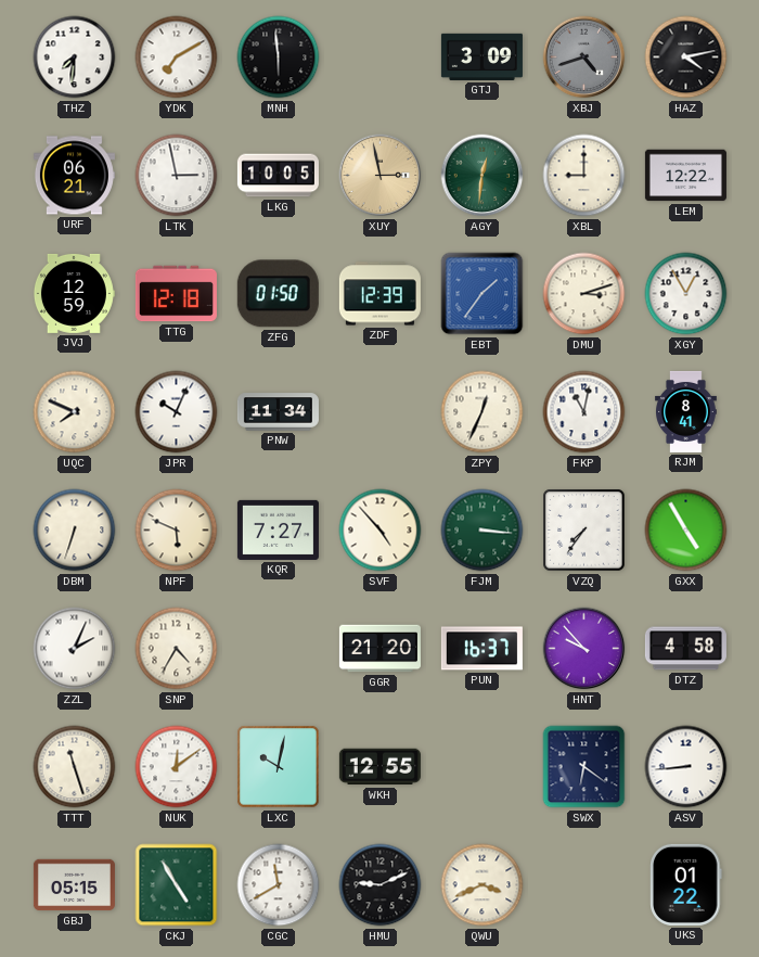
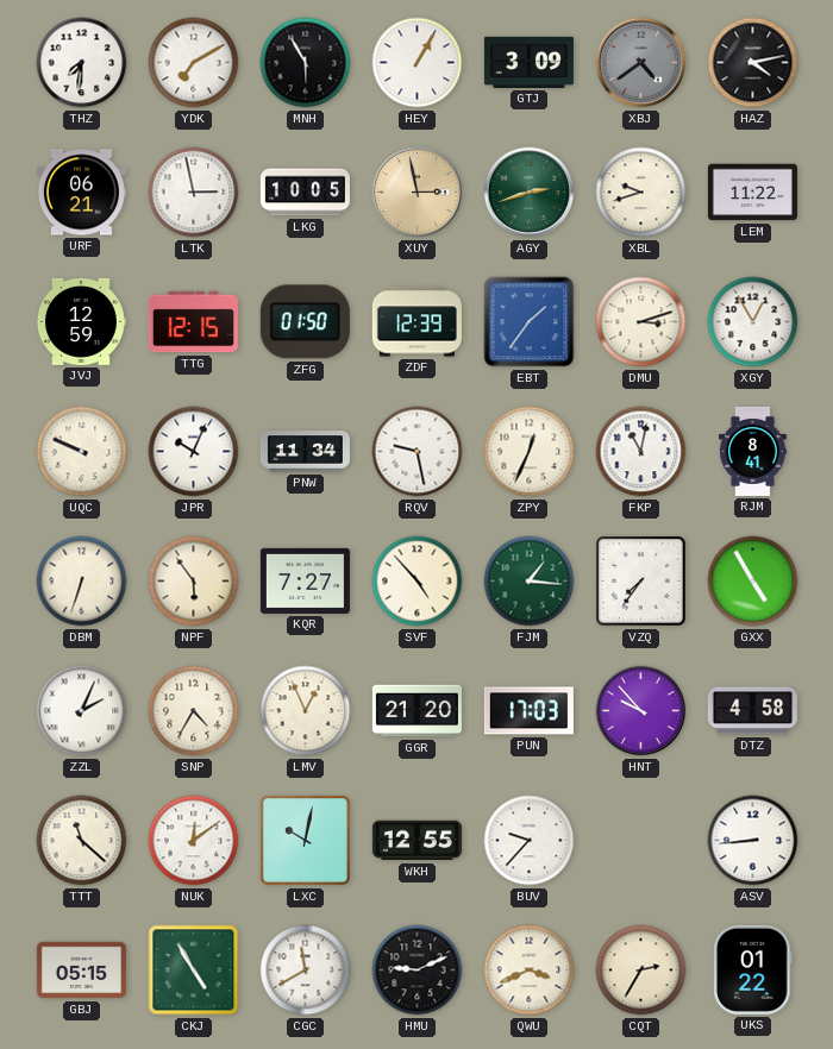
MNH: 5:59 -> 5:55
HEY: none -> 1:05
XBJ: 4:42 -> 4:39
AGY: 12:31 -> 2:42
XBL: 9:00 -> 9:42
LEM: 12:22 -> 11:22
TTG: 12:18 -> 12:15
UQC: 7:49 -> 9:49
RQV: none -> 9:28
NPF: 5:49 -> 5:54
FJM: 3:16 -> 1:16
LMV: none -> 12:56
PUN: 16:37 -> 17:03
TTT: 11:27 -> 11:22
BUV: none -> 9:37
SWX: 6:21 -> none
CQT: none -> 2:35
